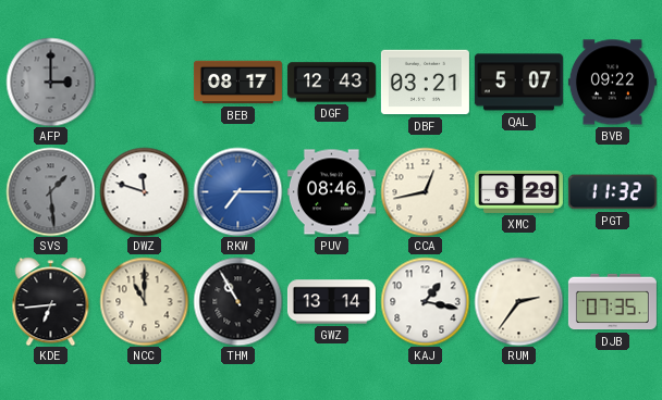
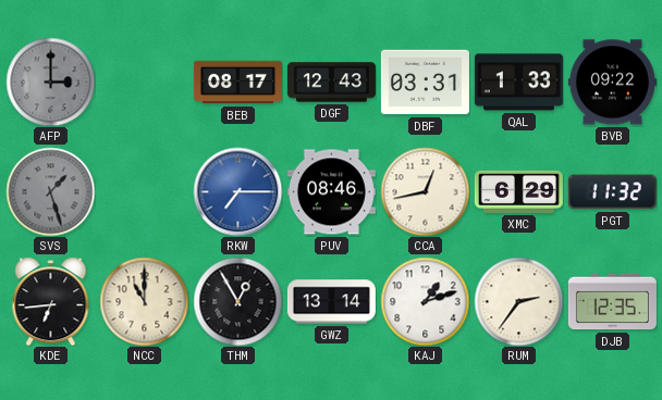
DBF: 03:21 -> 03:31
QAL: 5:07 -> 1:33
SVS: 1:29 -> 1:27
DWZ: 11:48 -> none
THM: 10:55 -> 12:55
KAJ: 1:17 -> 1:12
DJB: 07:35 -> 12:35
